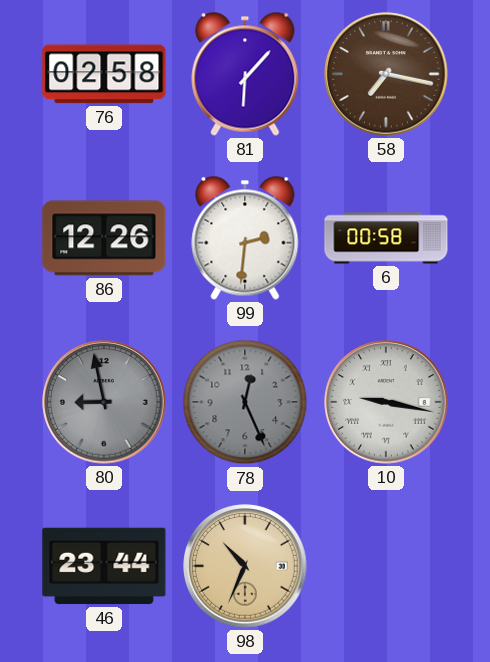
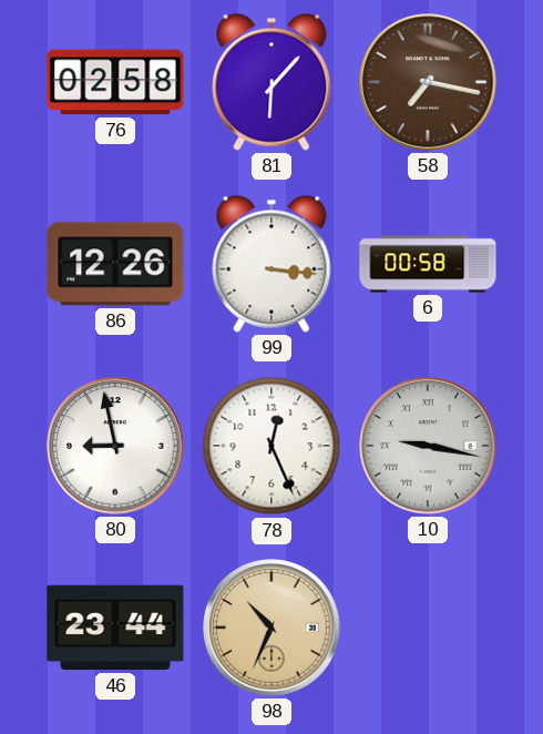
99: 2:31 -> 3:16
80 dial: grey -> white
78 dial: grey -> white
